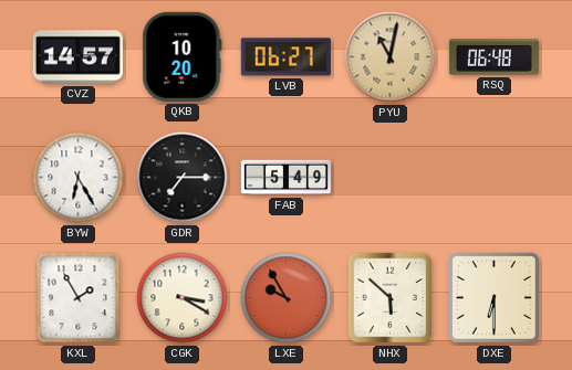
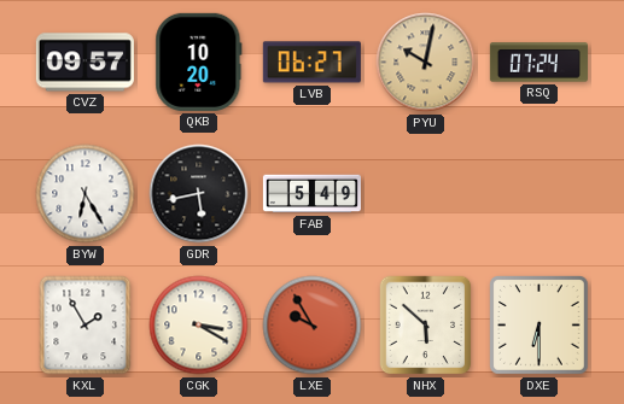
CVZ: 14:57 -> 09:57
PYU: 11:02 -> 10:02
RSQ: 06:48 -> 07:24
GDR: 7:15 -> 5:43
